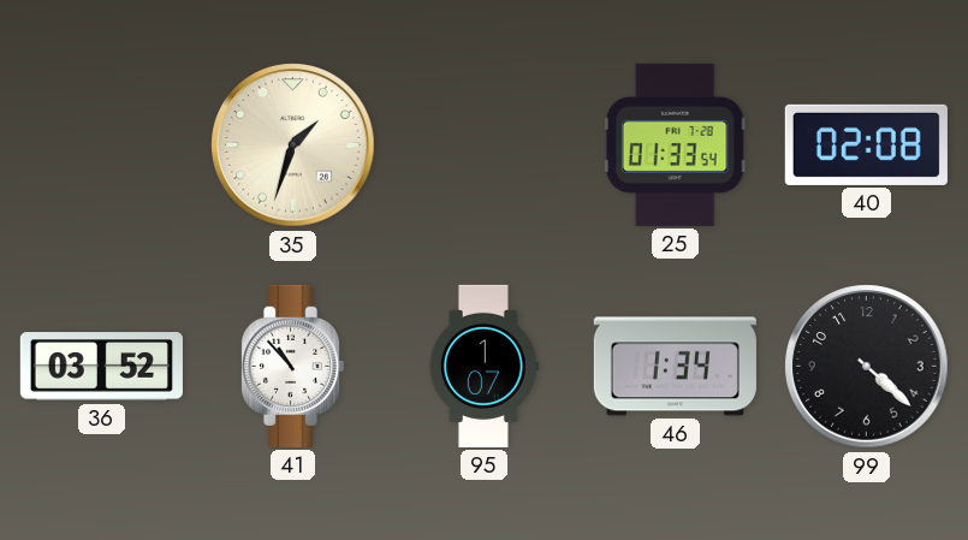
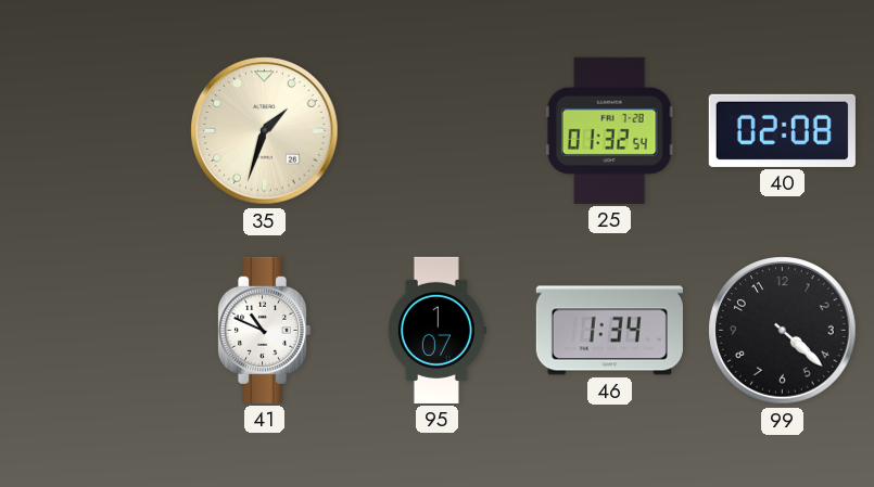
25: 01:33 -> 01:32
36: 03:52 -> none
41: 10:53 -> 10:49
